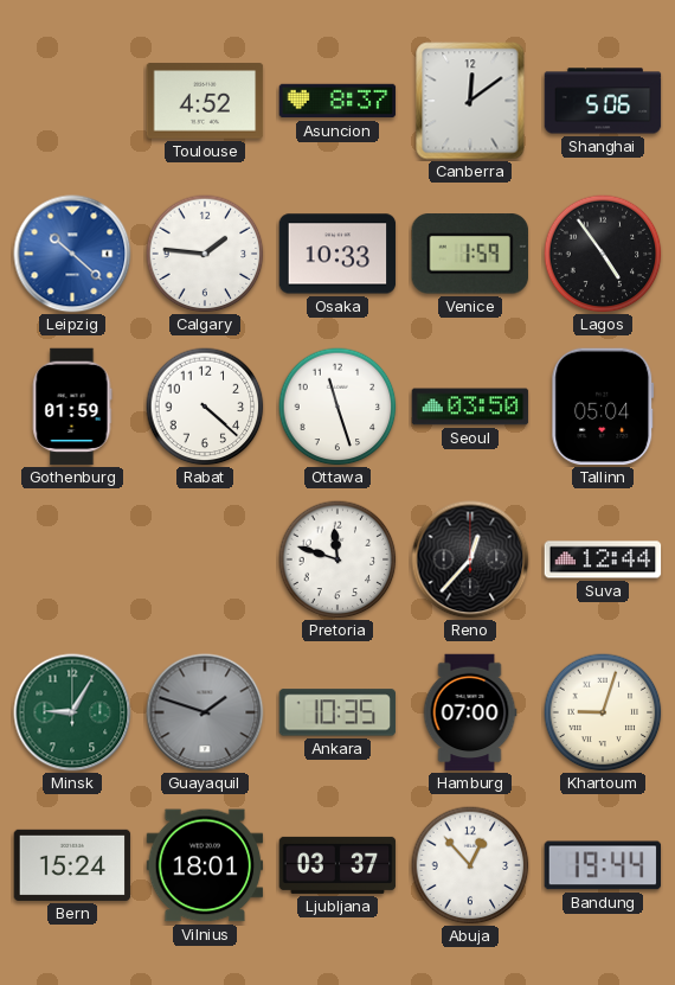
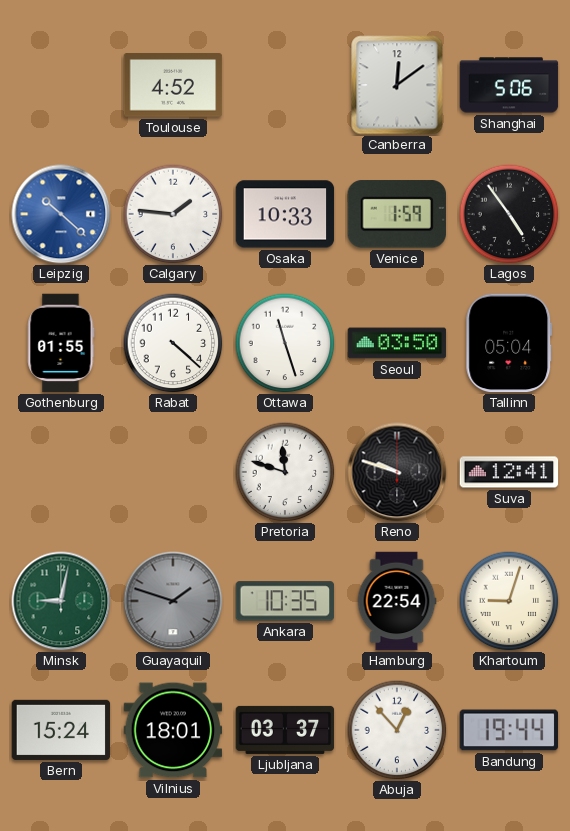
Asuncion: 8:37 -> none
Gothenburg: 01:59 -> 01:55
Reno: 12:37 -> 9:48
Suva: 12:44 -> 12:41
Minsk: 9:05 -> 9:02
Hamburg: 07:00 -> 22:54
